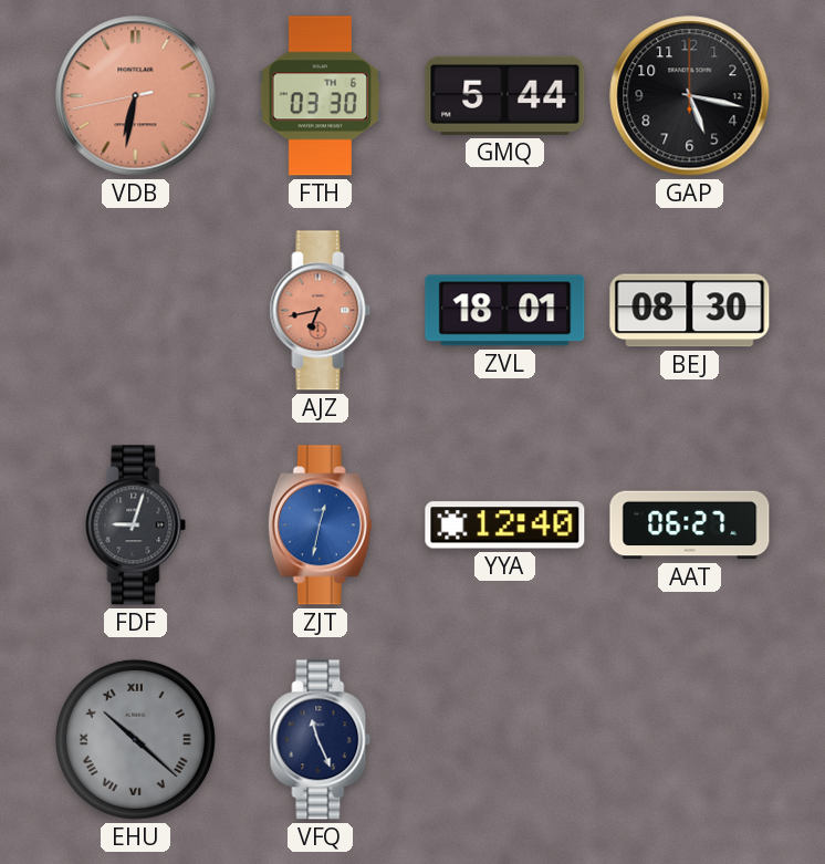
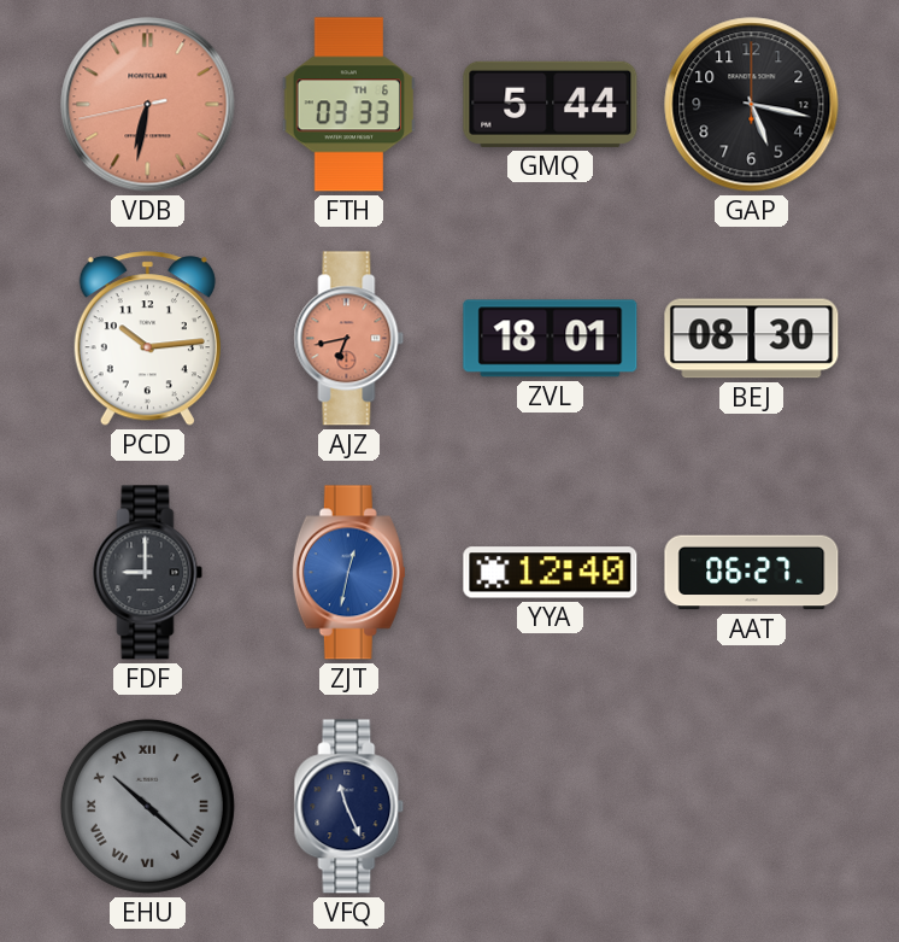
FTH: 03:30 -> 03:33
PCD: none -> 10:14
FDF: 9:03 -> 9:00
